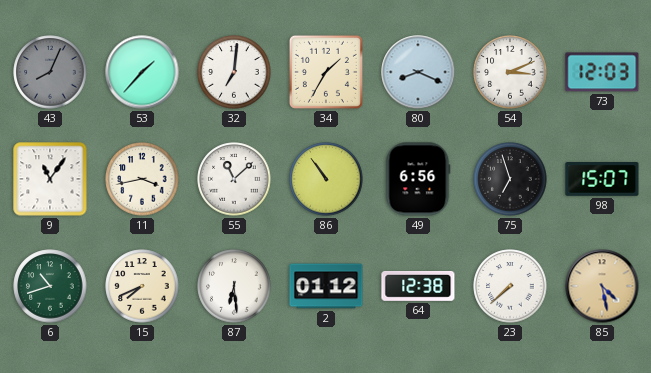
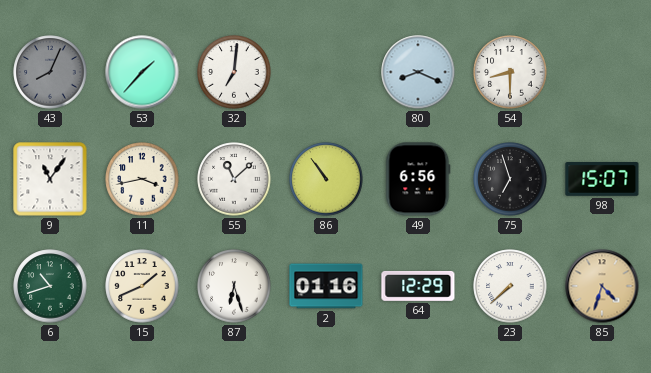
34: 1:35 -> none
54: 3:11 -> 8:30
73: 12:03 -> none
15: 7:41 -> 1:41
87: 6:29 -> 6:27
2: 01:12 -> 01:16
64: 12:38 -> 12:29
85: 4:28 -> 4:33
